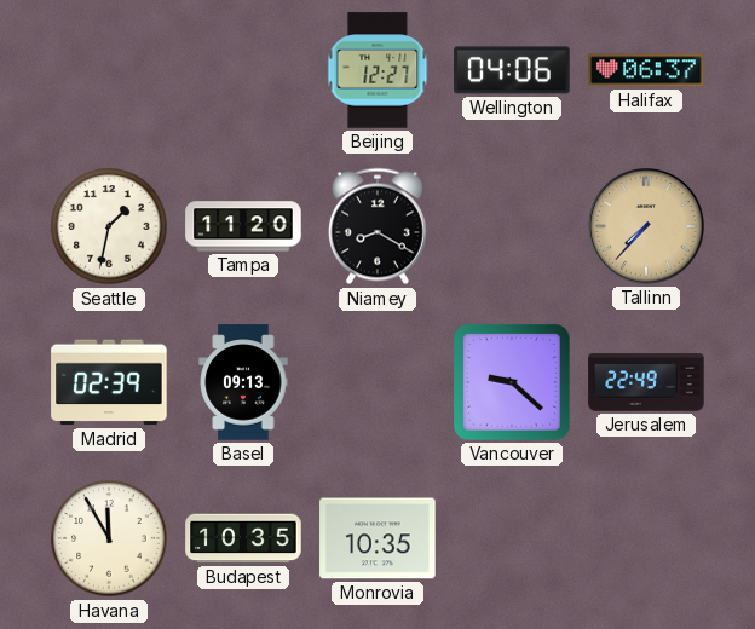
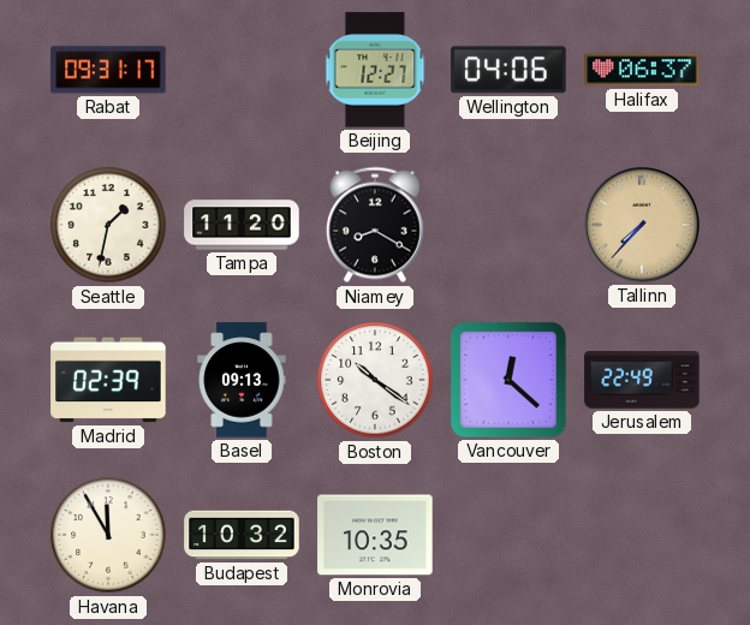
Rabat: none -> 09:31
Boston: none -> 10:21
Vancouver: 9:22 -> 12:22
Budapest: 10:35 -> 10:32
